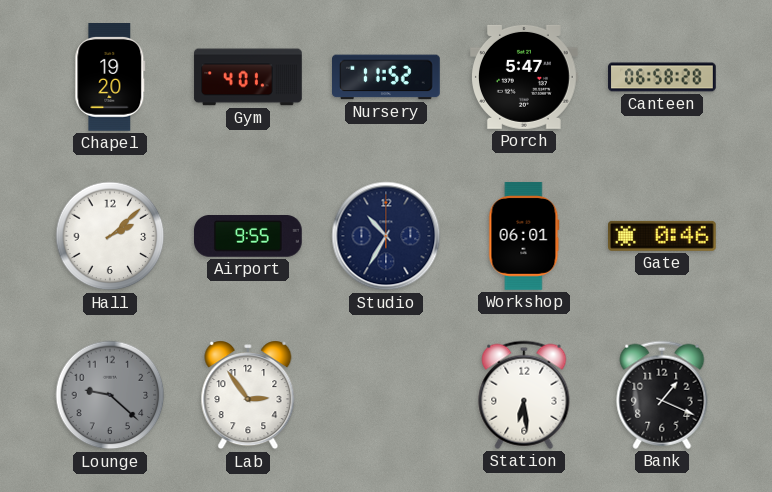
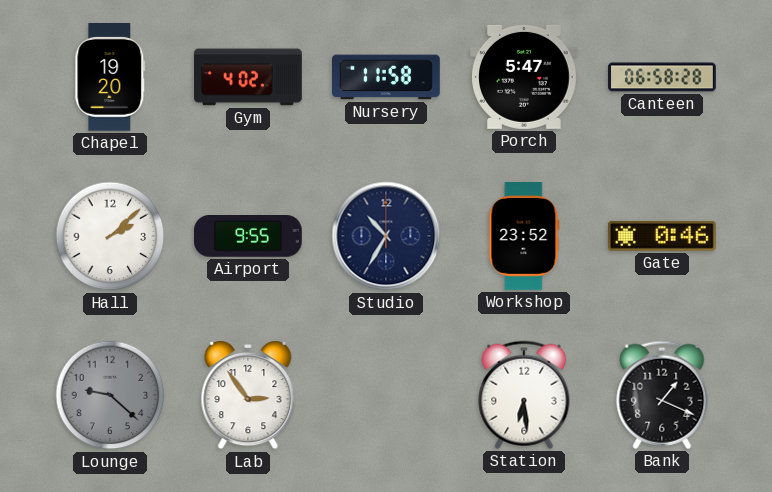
Gym: 4:01 -> 4:02
Nursery: 11:52 -> 11:58
Workshop: 06:01 -> 23:52
